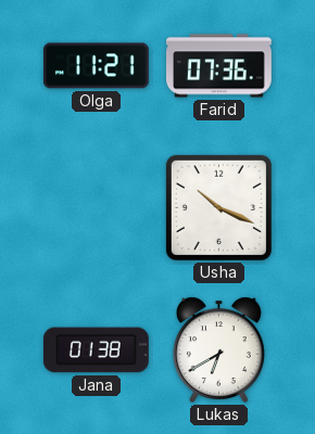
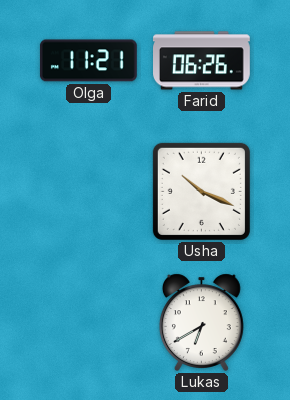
Farid: 07:36 -> 06:26
Jana: 01:38 -> none
